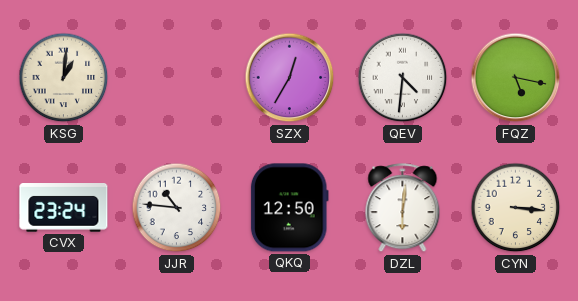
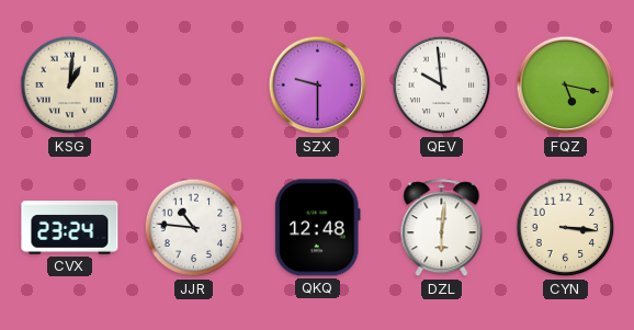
SZX: 12:35 -> 9:30
QEV: 4:31 -> 9:59
QKQ: 12:50 -> 12:48
